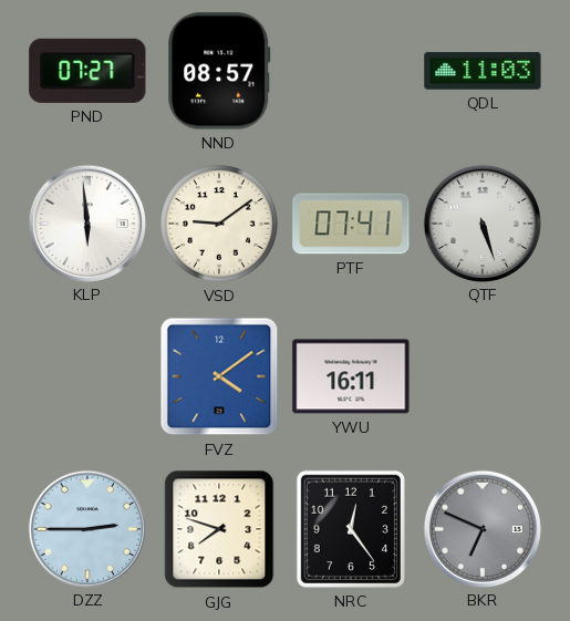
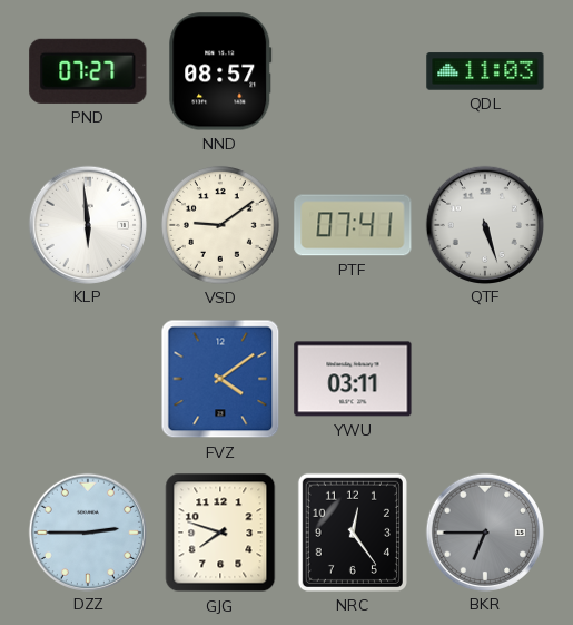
YWU: 16:11 -> 03:11
BKR: 6:49 -> 6:45
